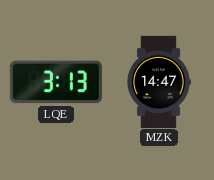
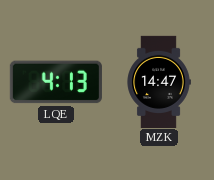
LQE: 3:13 -> 4:13
